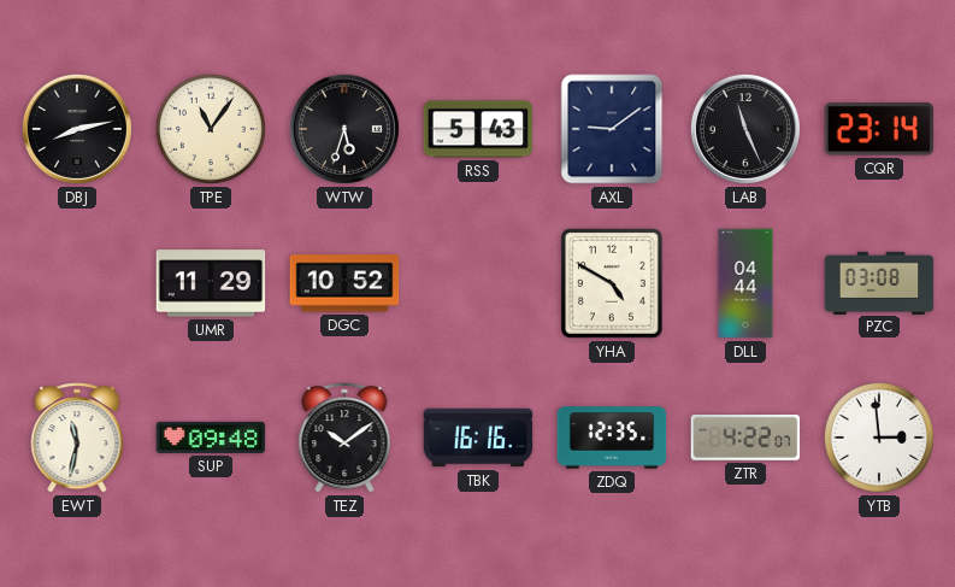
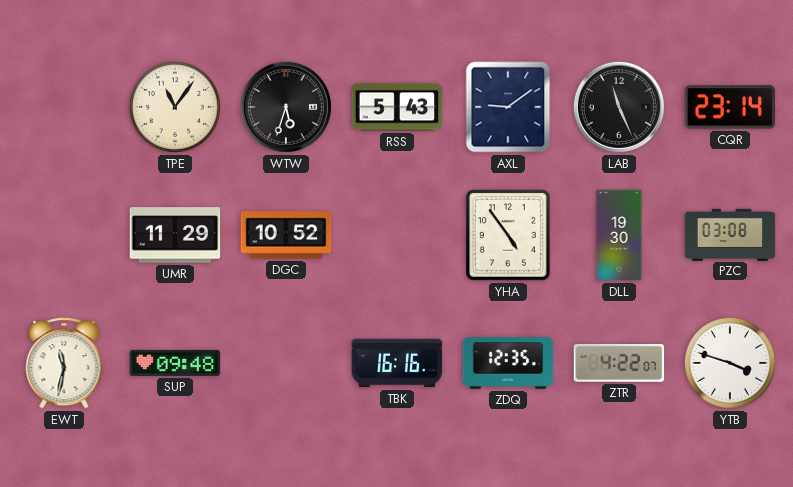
DBJ: 8:13 -> none
YHA: 4:50 -> 4:54
DLL: 04:44 -> 19:30
TEZ: 10:09 -> none
YTB: 2:59 -> 3:48
